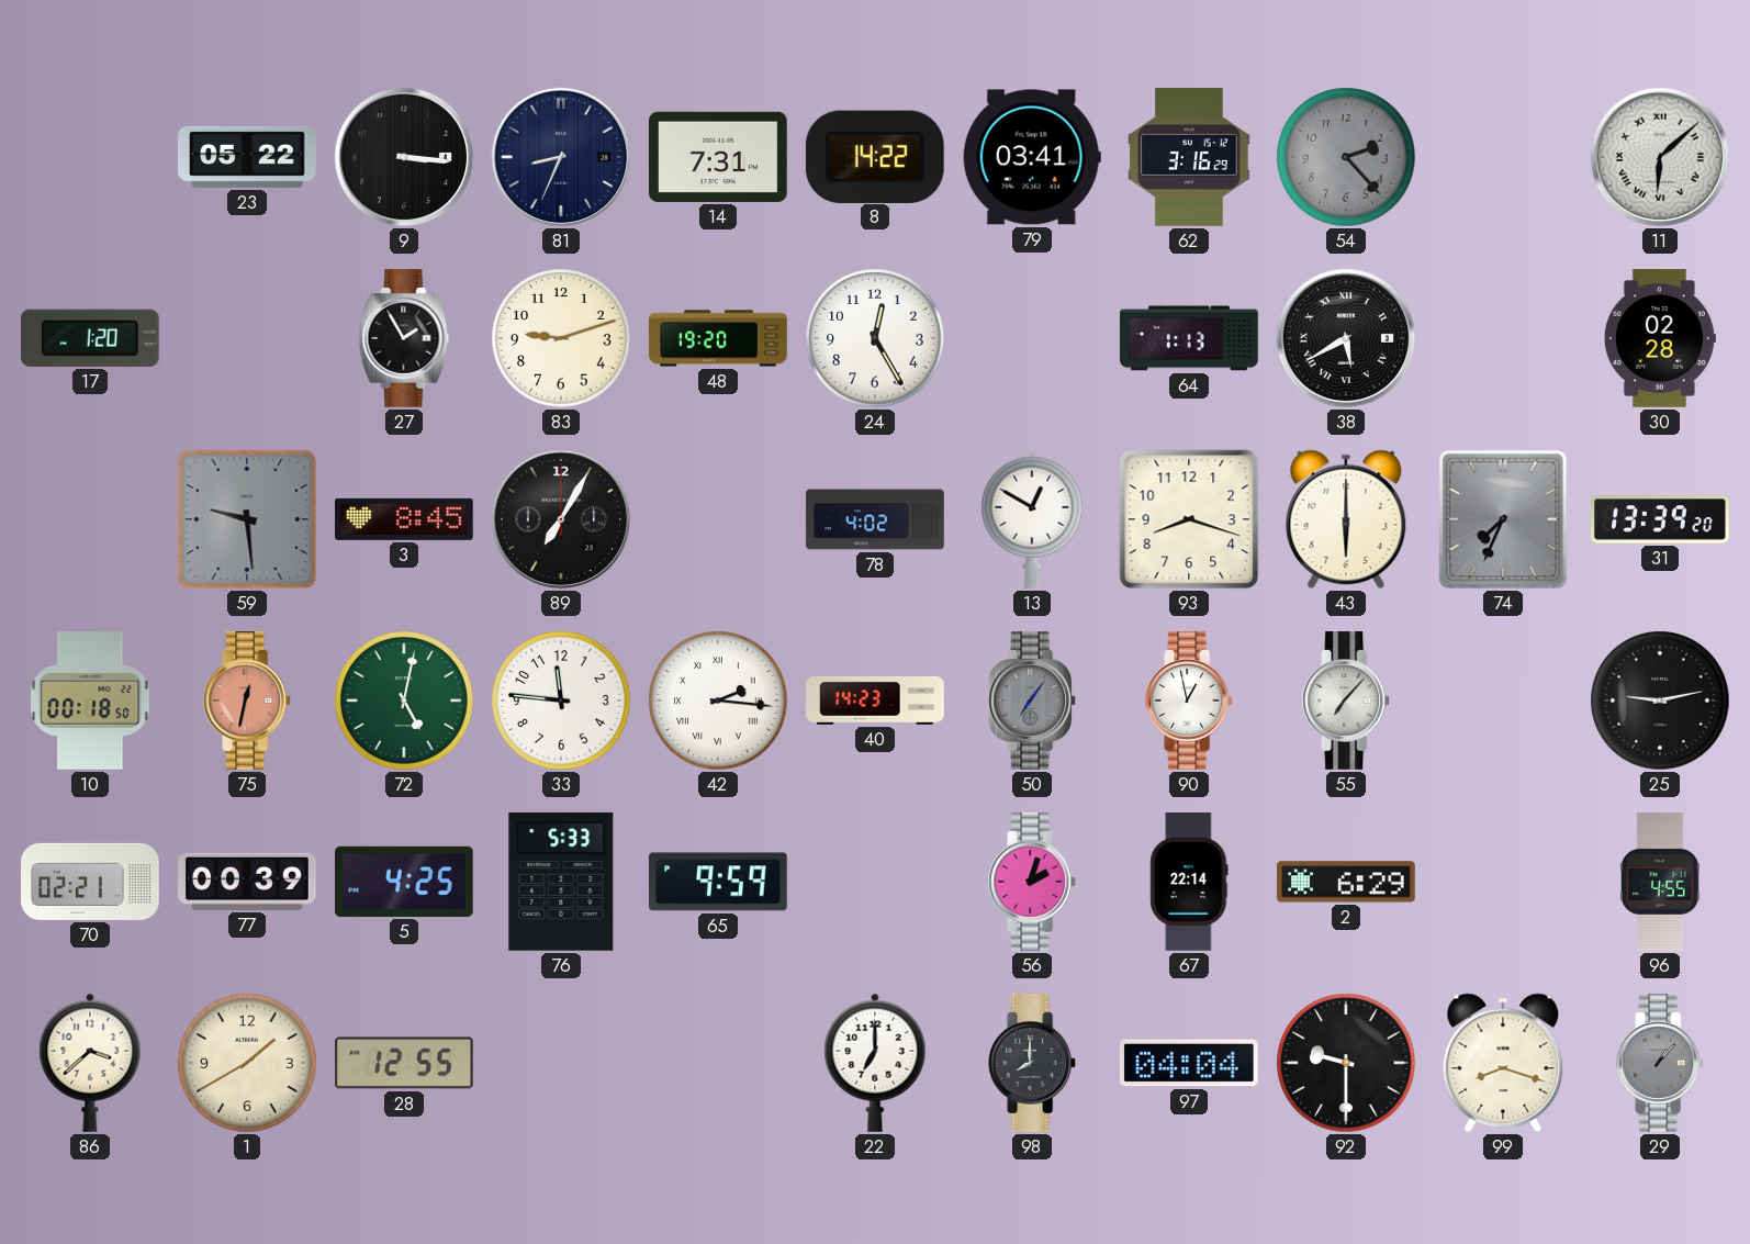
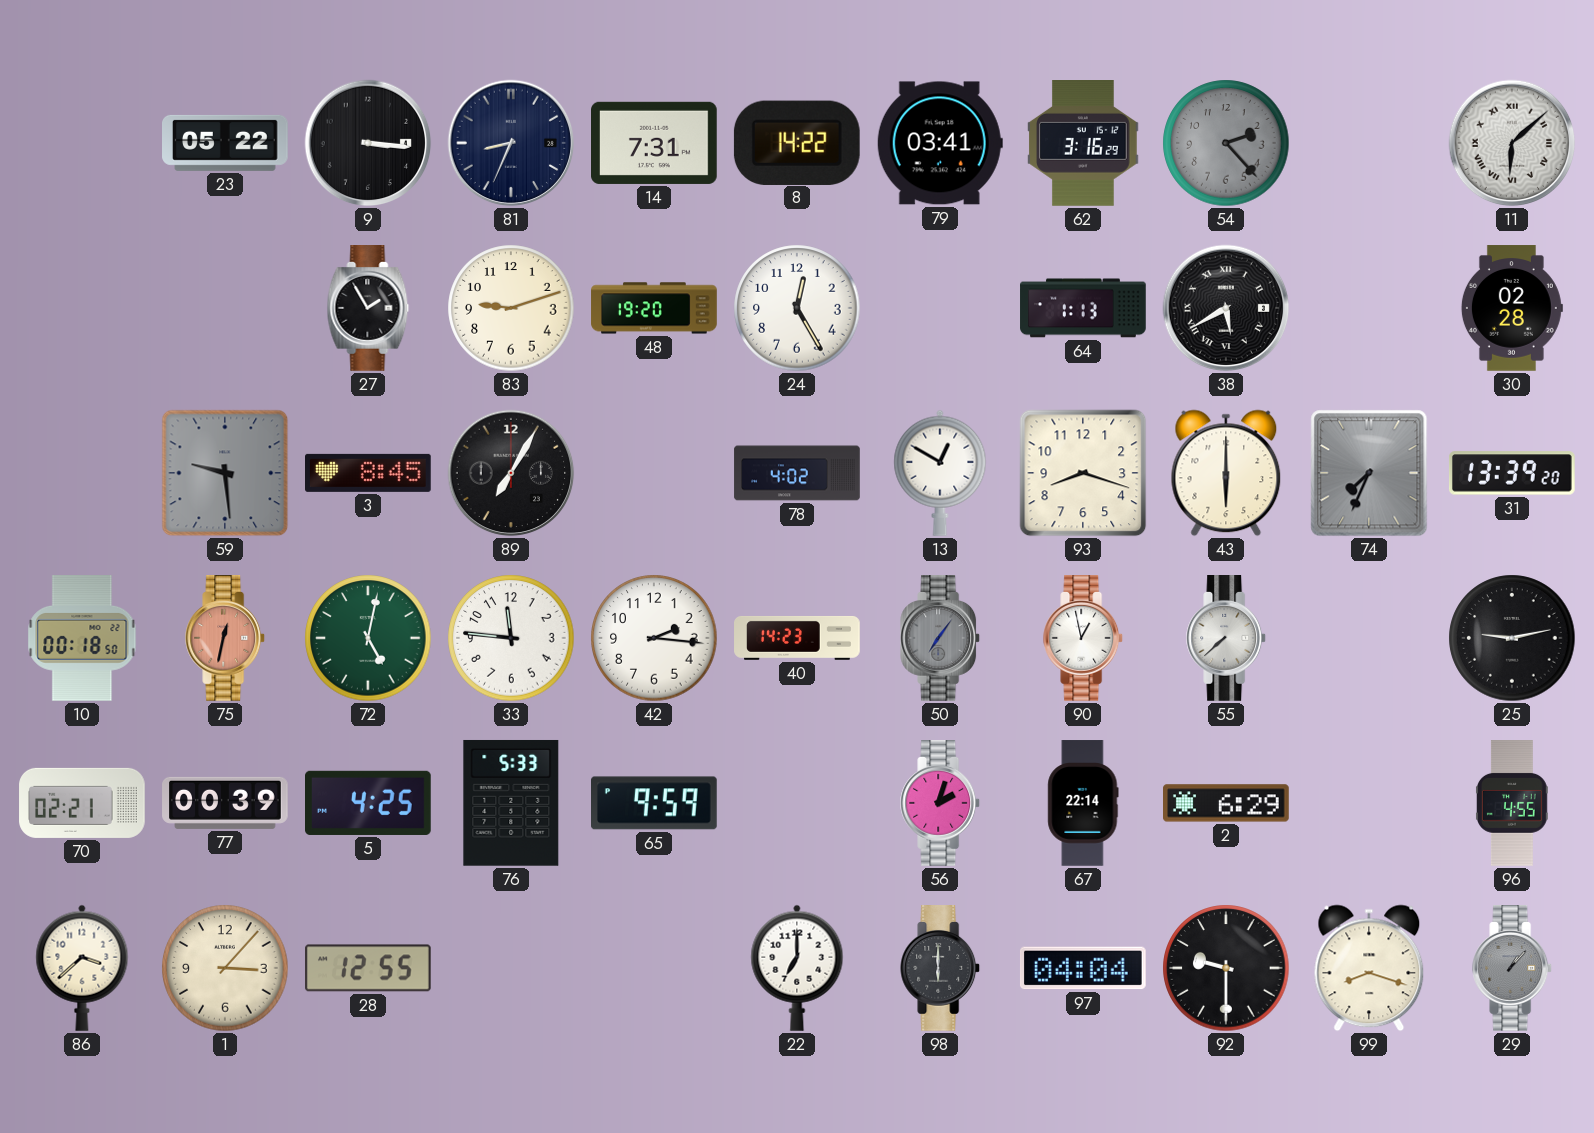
17: 1:20 -> none
42 numerals: Roman -> Arabic
55: 7:07 -> 7:38
1: 1:40 -> 3:07
98: 8:00 -> 6:00
